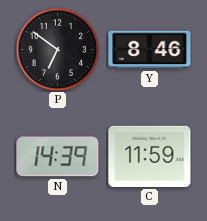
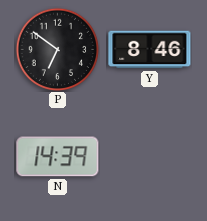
C: 11:59 -> none
